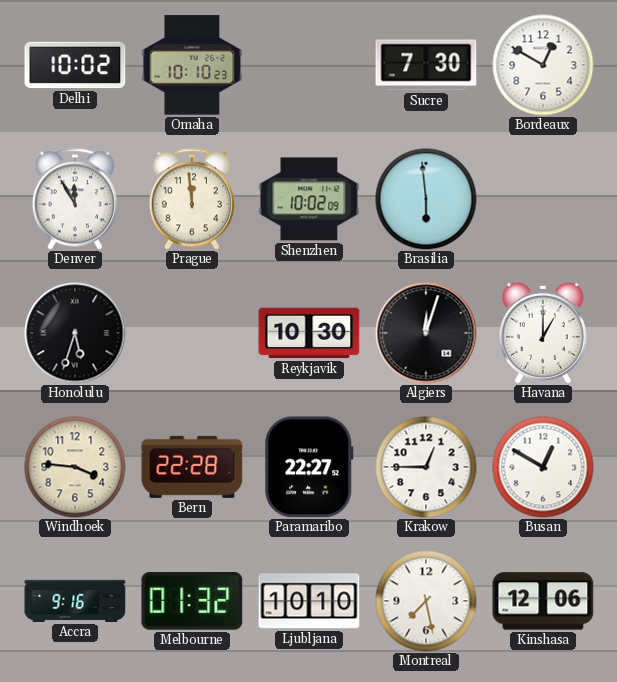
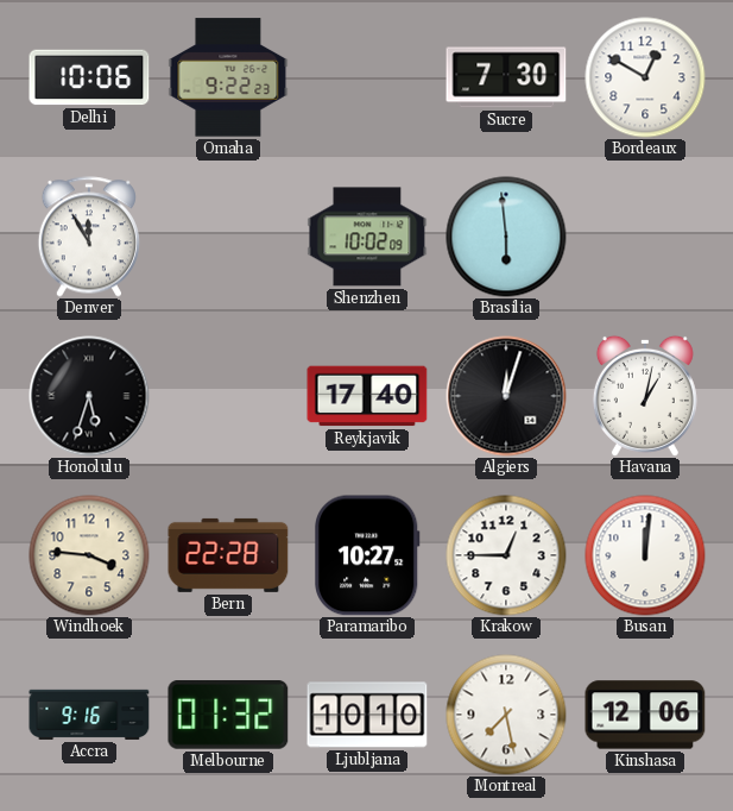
Delhi: 10:02 -> 10:06
Omaha: 10:10 -> 9:22
Prague: 11:59 -> none
Reykjavik: 10:30 -> 17:40
Havana: 1:00 -> 1:02
Paramaribo: 22:27 -> 10:27
Busan: 12:50 -> 12:01
